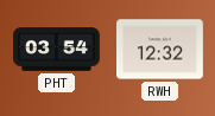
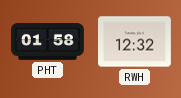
PHT: 03:54 -> 01:58
